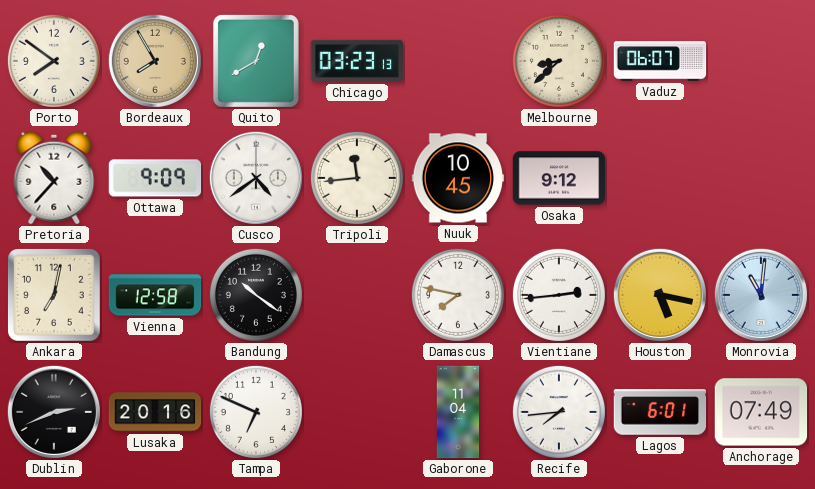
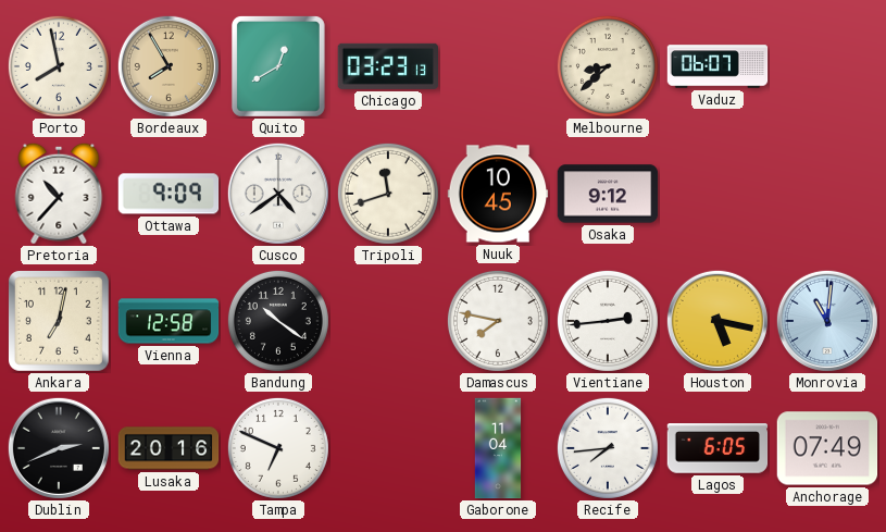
Porto: 7:51 -> 7:58
Tripoli: 11:44 -> 11:42
Lagos: 6:01 -> 6:05
